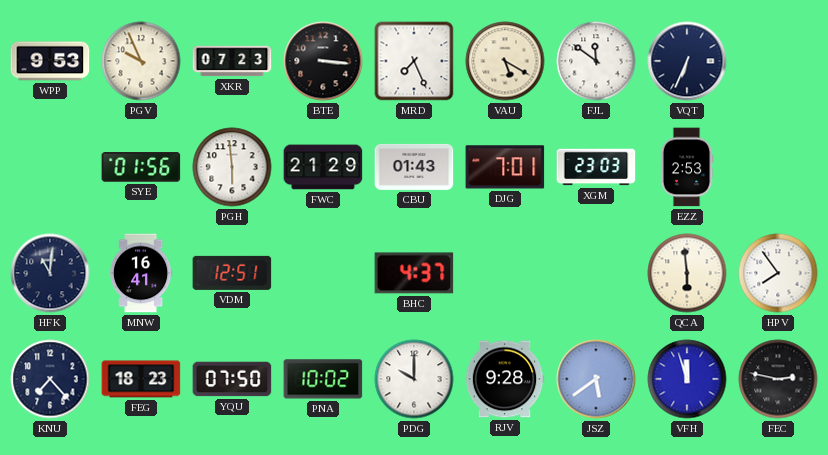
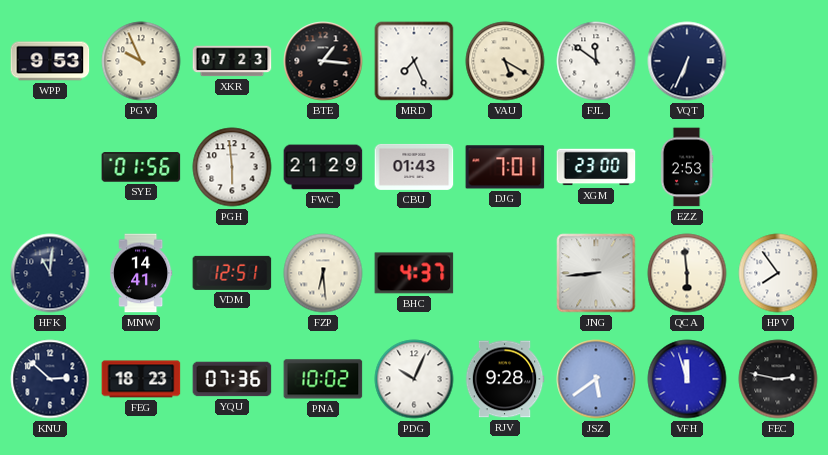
BTE: 3:16 -> 1:16
XGM: 23:03 -> 23:00
MNW: 16:41 -> 14:41
FZP: none -> 6:29
JNG: none -> 8:44
KNU: 7:23 -> 2:52
YQU: 07:50 -> 07:36
PDG: 10:00 -> 10:04
